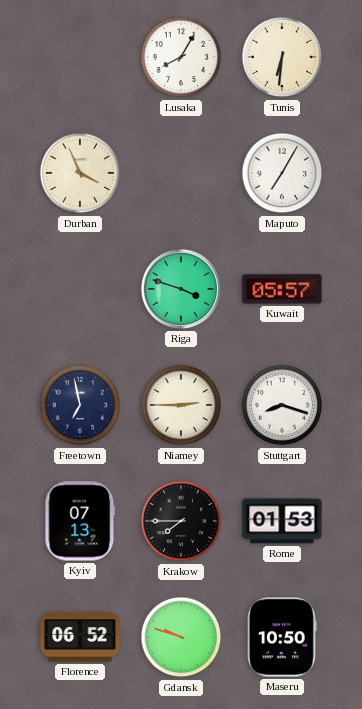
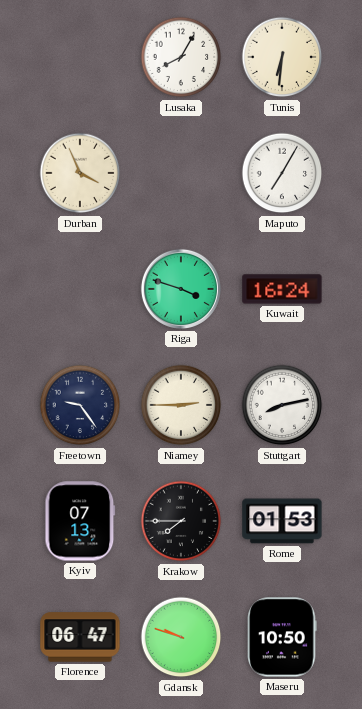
Kuwait: 05:57 -> 16:24
Freetown: 6:58 -> 9:24
Stuttgart: 8:18 -> 8:13
Florence: 06:52 -> 06:47
